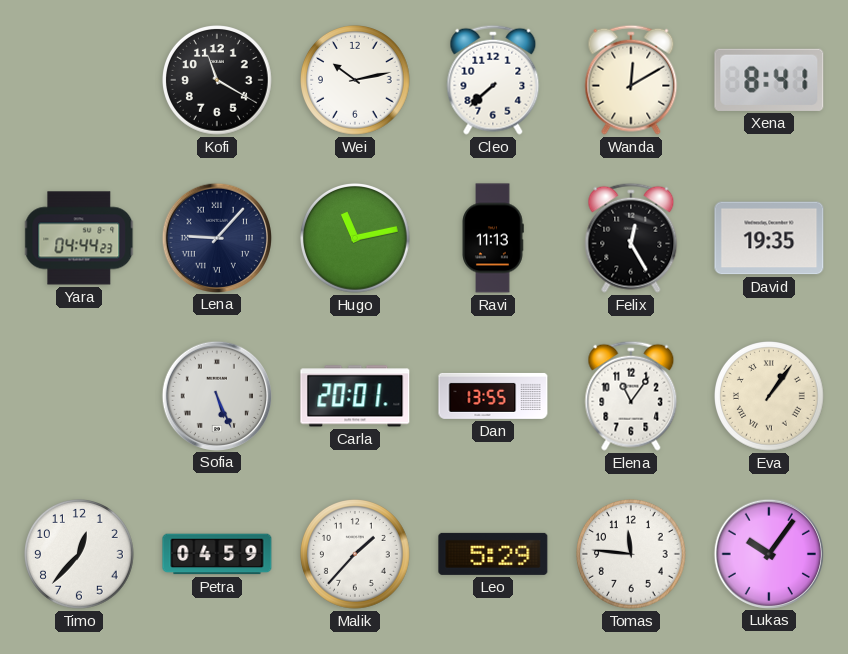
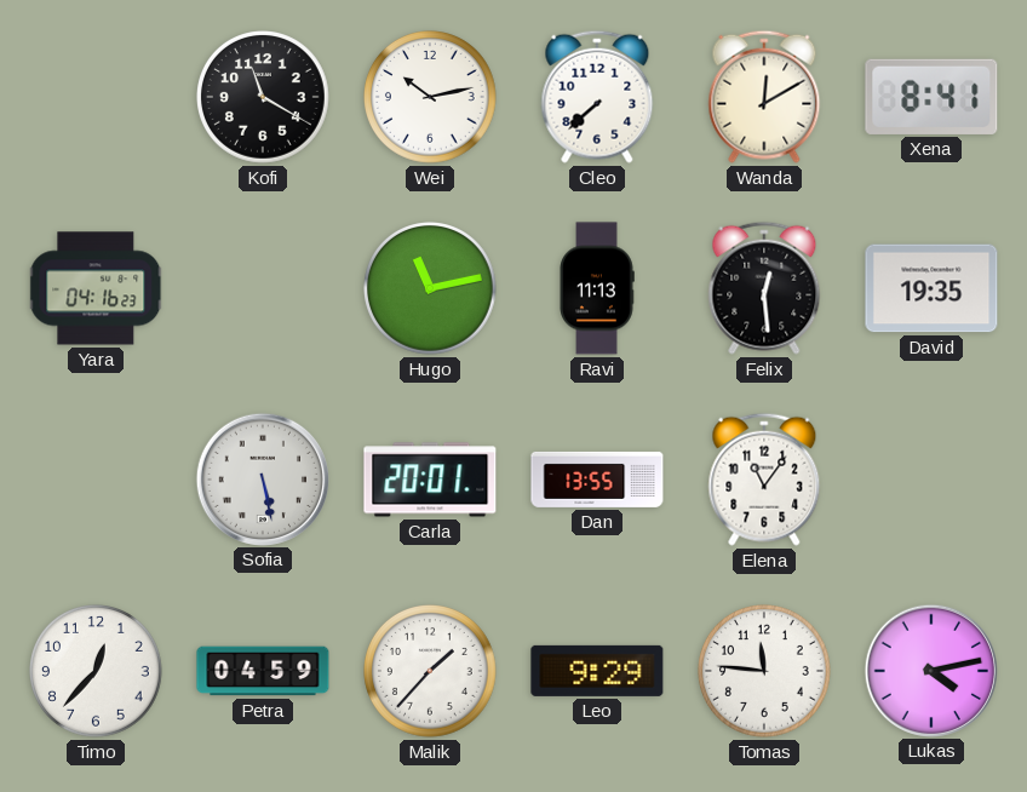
Yara: 04:44 -> 04:16
Lena: 9:07 -> none
Felix: 12:25 -> 12:29
Sofia: 5:26 -> 5:28
Eva: 1:06 -> none
Leo: 5:29 -> 9:29
Lukas: 10:06 -> 4:13
